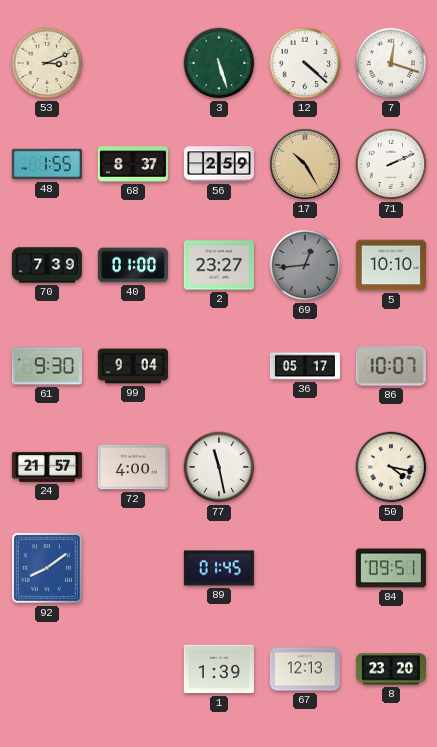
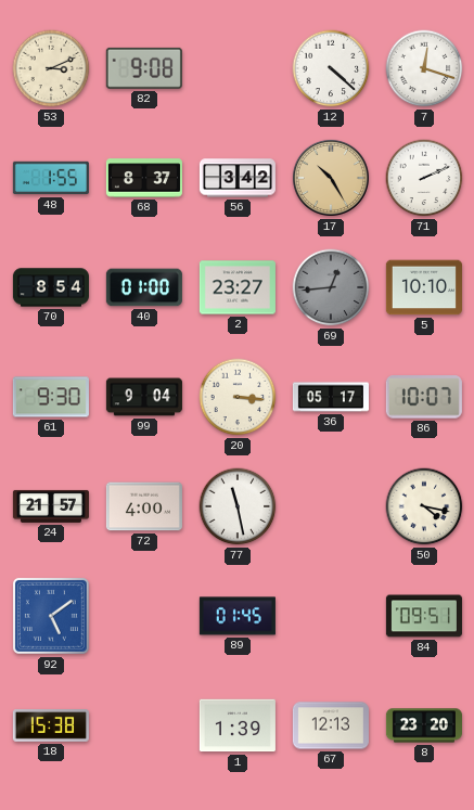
82: none -> 9:08
3: 5:27 -> none
56: 2:59 -> 3:42
70: 7:39 -> 8:54
20: none -> 3:16
92: 8:09 -> 5:09
18: none -> 15:38
